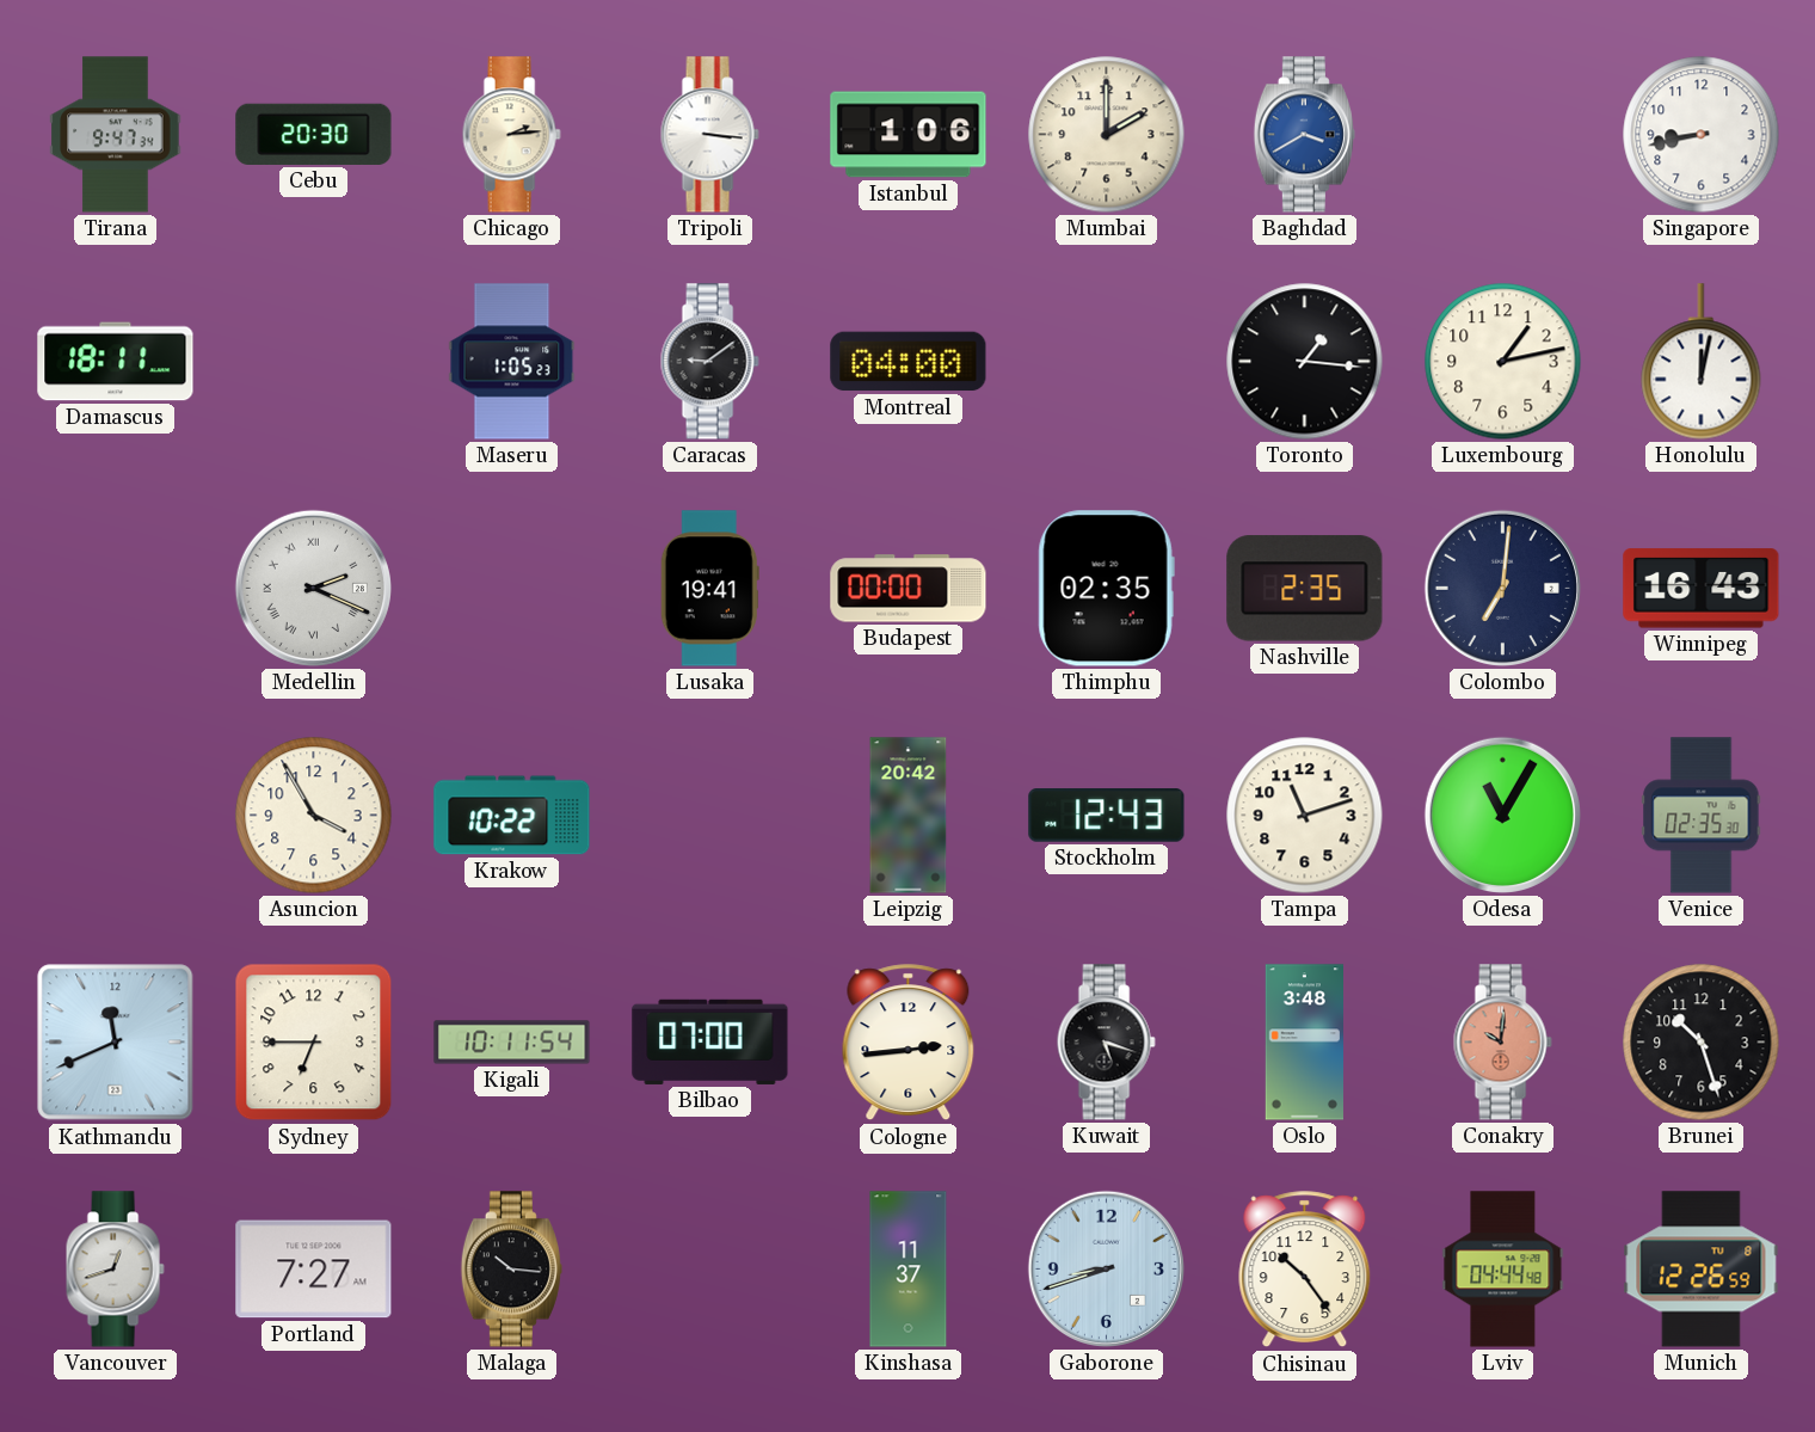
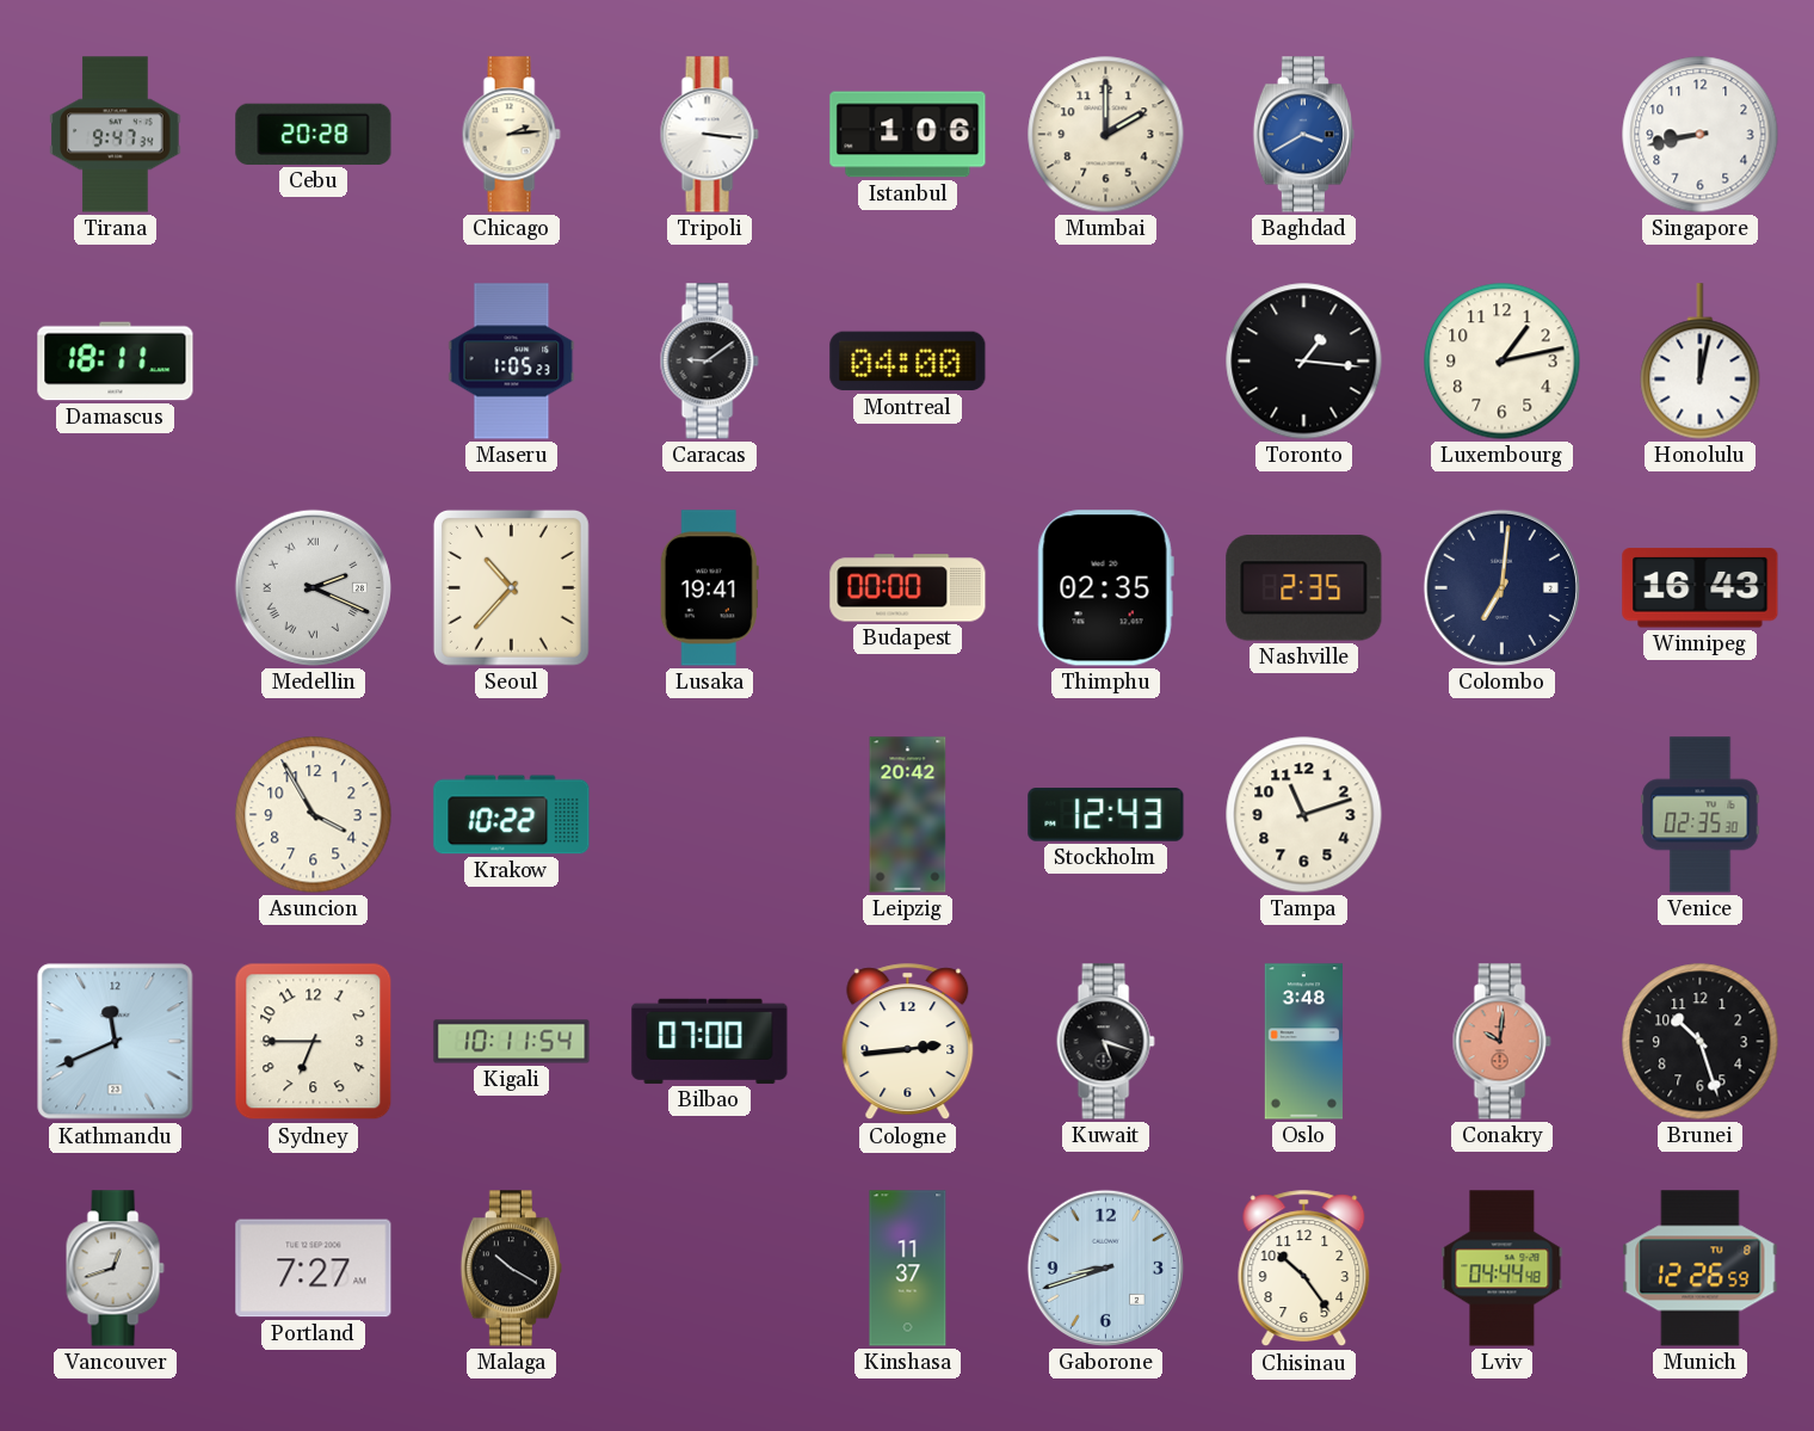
Cebu: 20:30 -> 20:28
Seoul: none -> 10:37
Odesa: 11:05 -> none
Malaga: 10:16 -> 10:20
